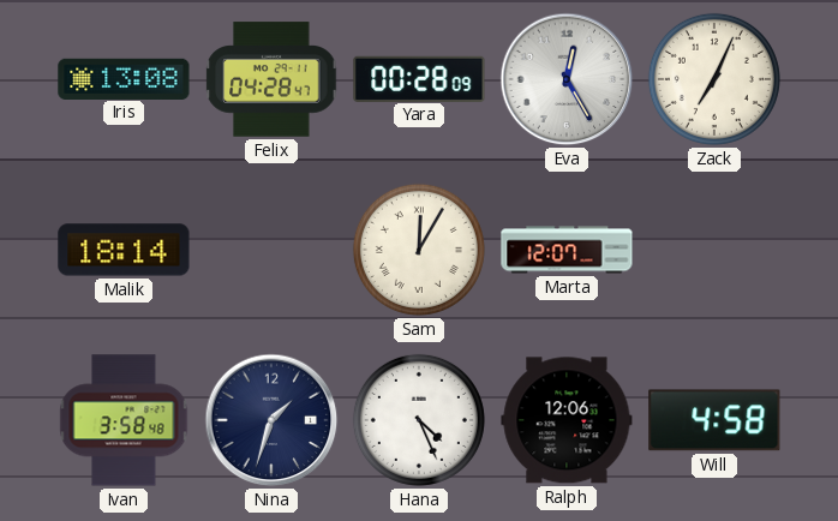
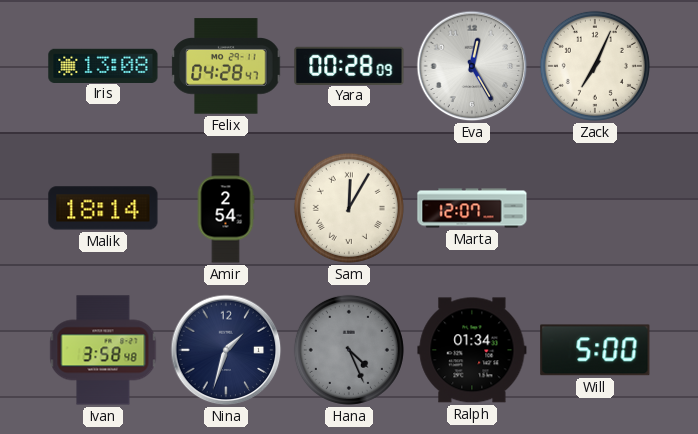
Amir: none -> 2:54
Hana dial: white -> grey
Ralph: 12:06 -> 01:34
Will: 4:58 -> 5:00
